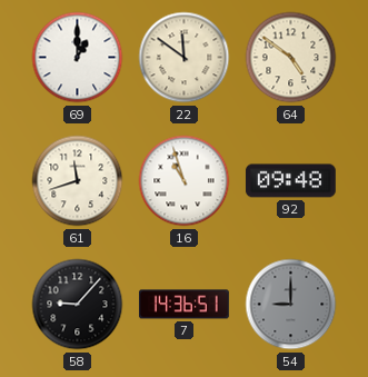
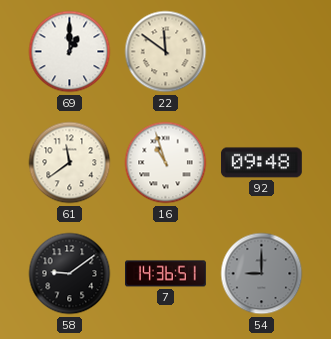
64: 4:51 -> none
61: 11:42 -> 11:39
58: 9:07 -> 9:09
